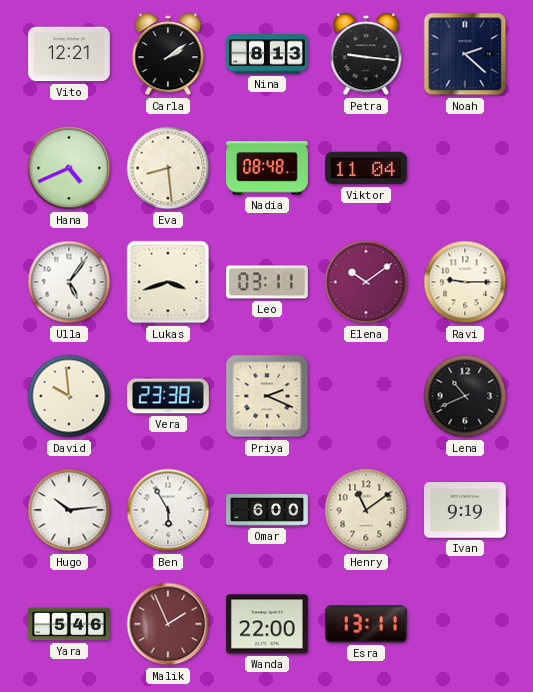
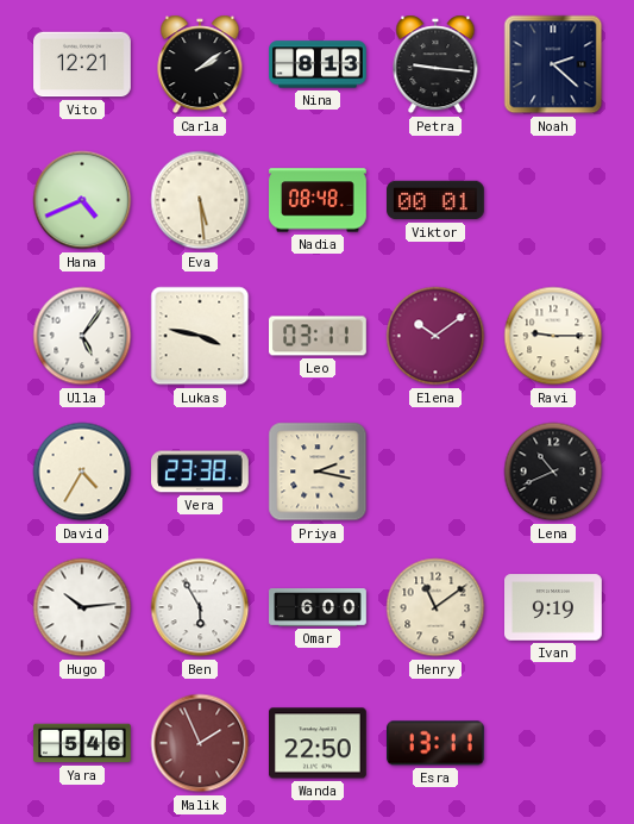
Eva: 8:29 -> 5:29
Viktor: 11:04 -> 00:01
Lukas: 3:42 -> 3:47
David: 9:59 -> 4:35
Priya: 2:19 -> 2:17
Wanda: 22:00 -> 22:50
